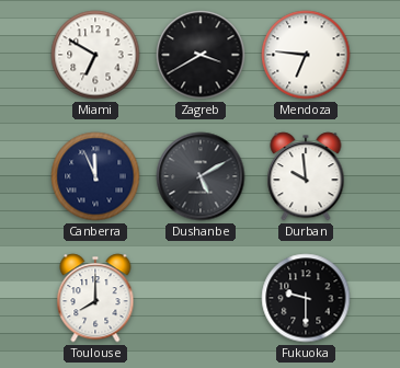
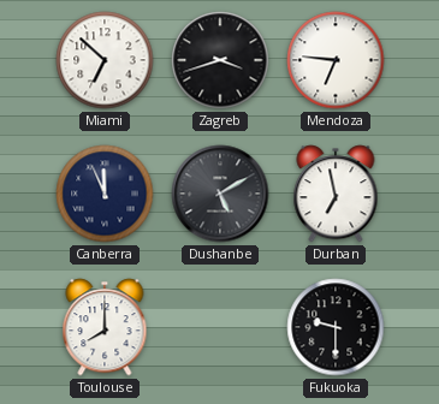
Miami: 6:50 -> 6:52
Zagreb: 3:40 -> 3:42
Durban: 9:59 -> 6:58
